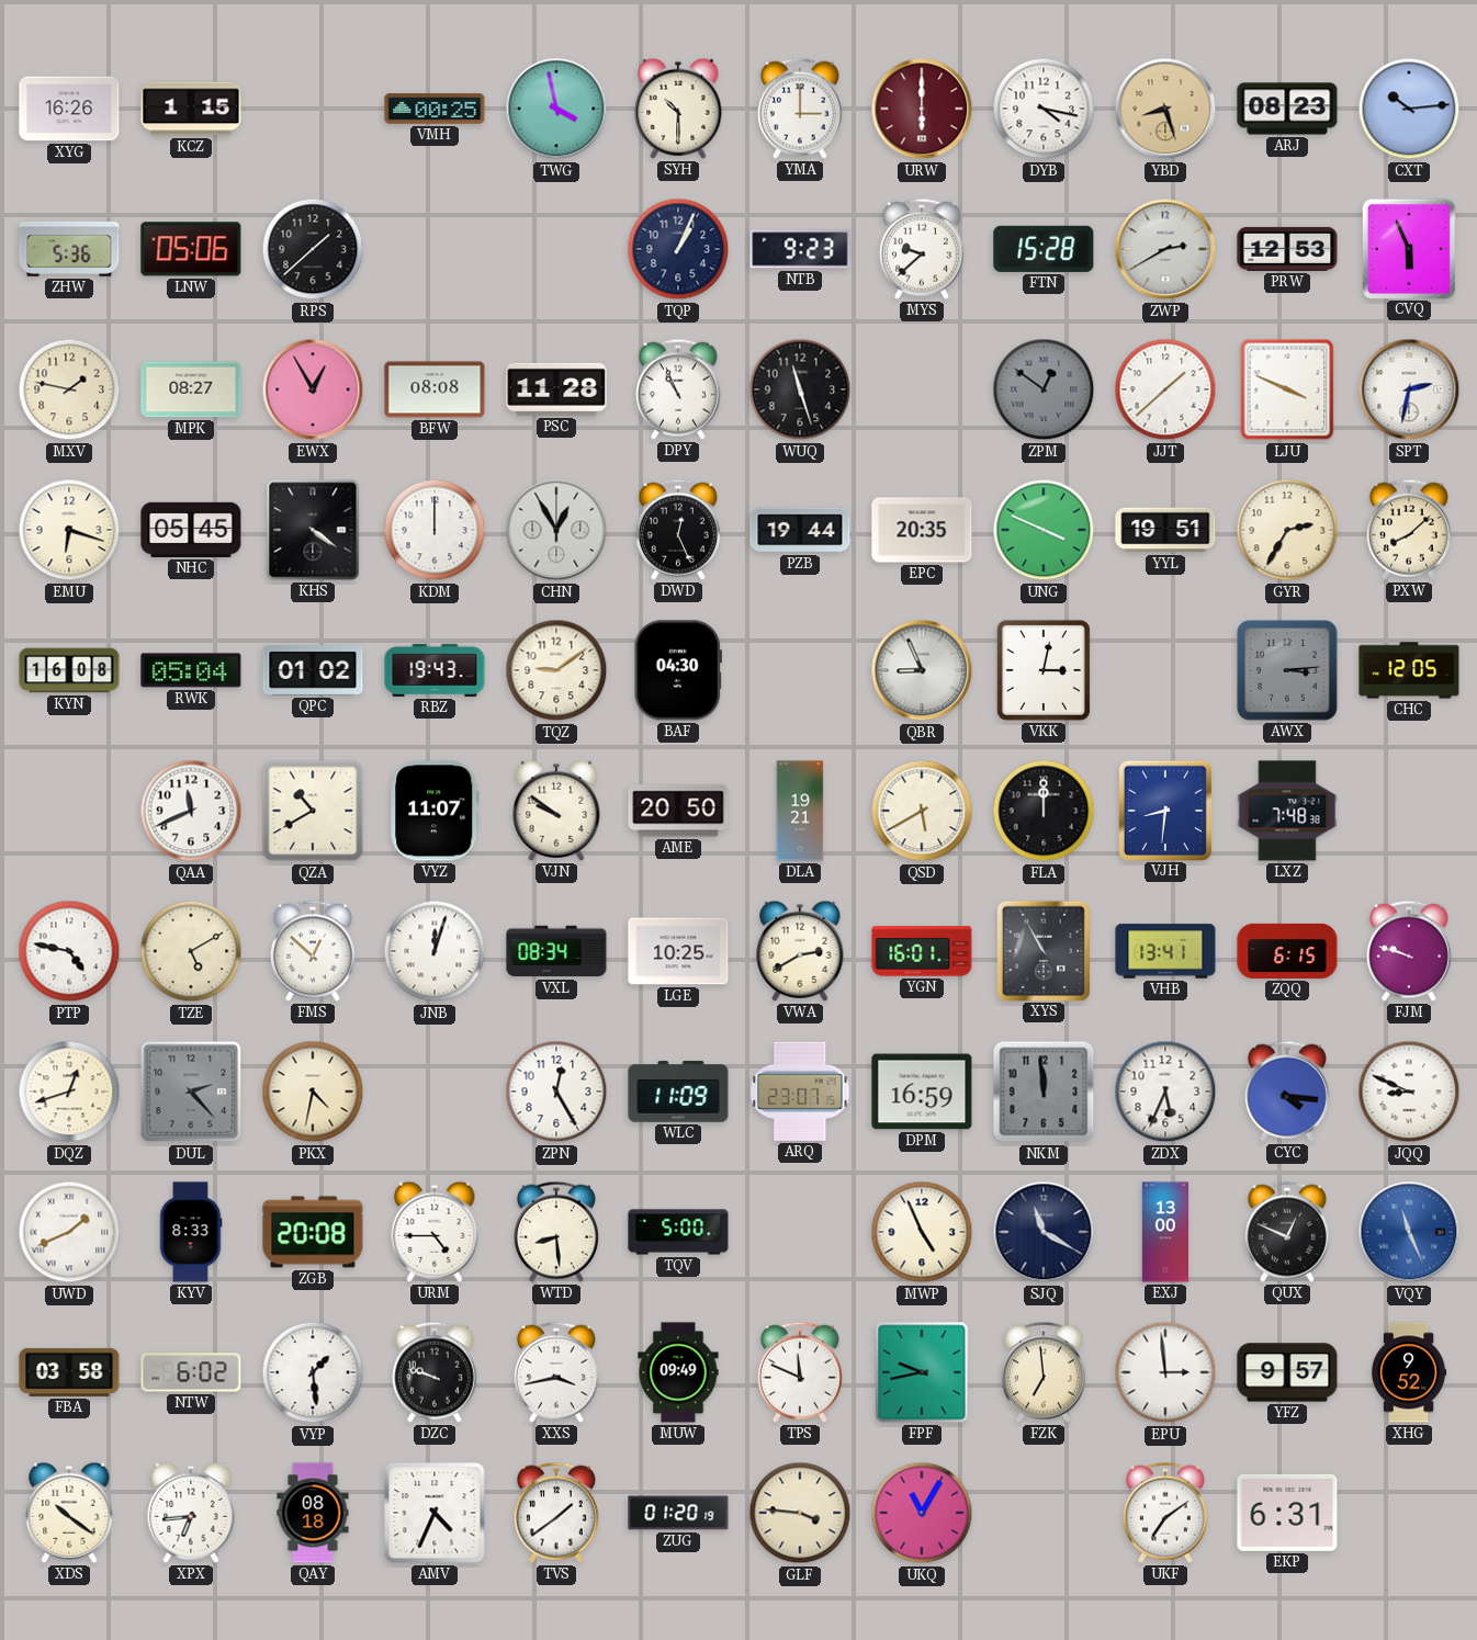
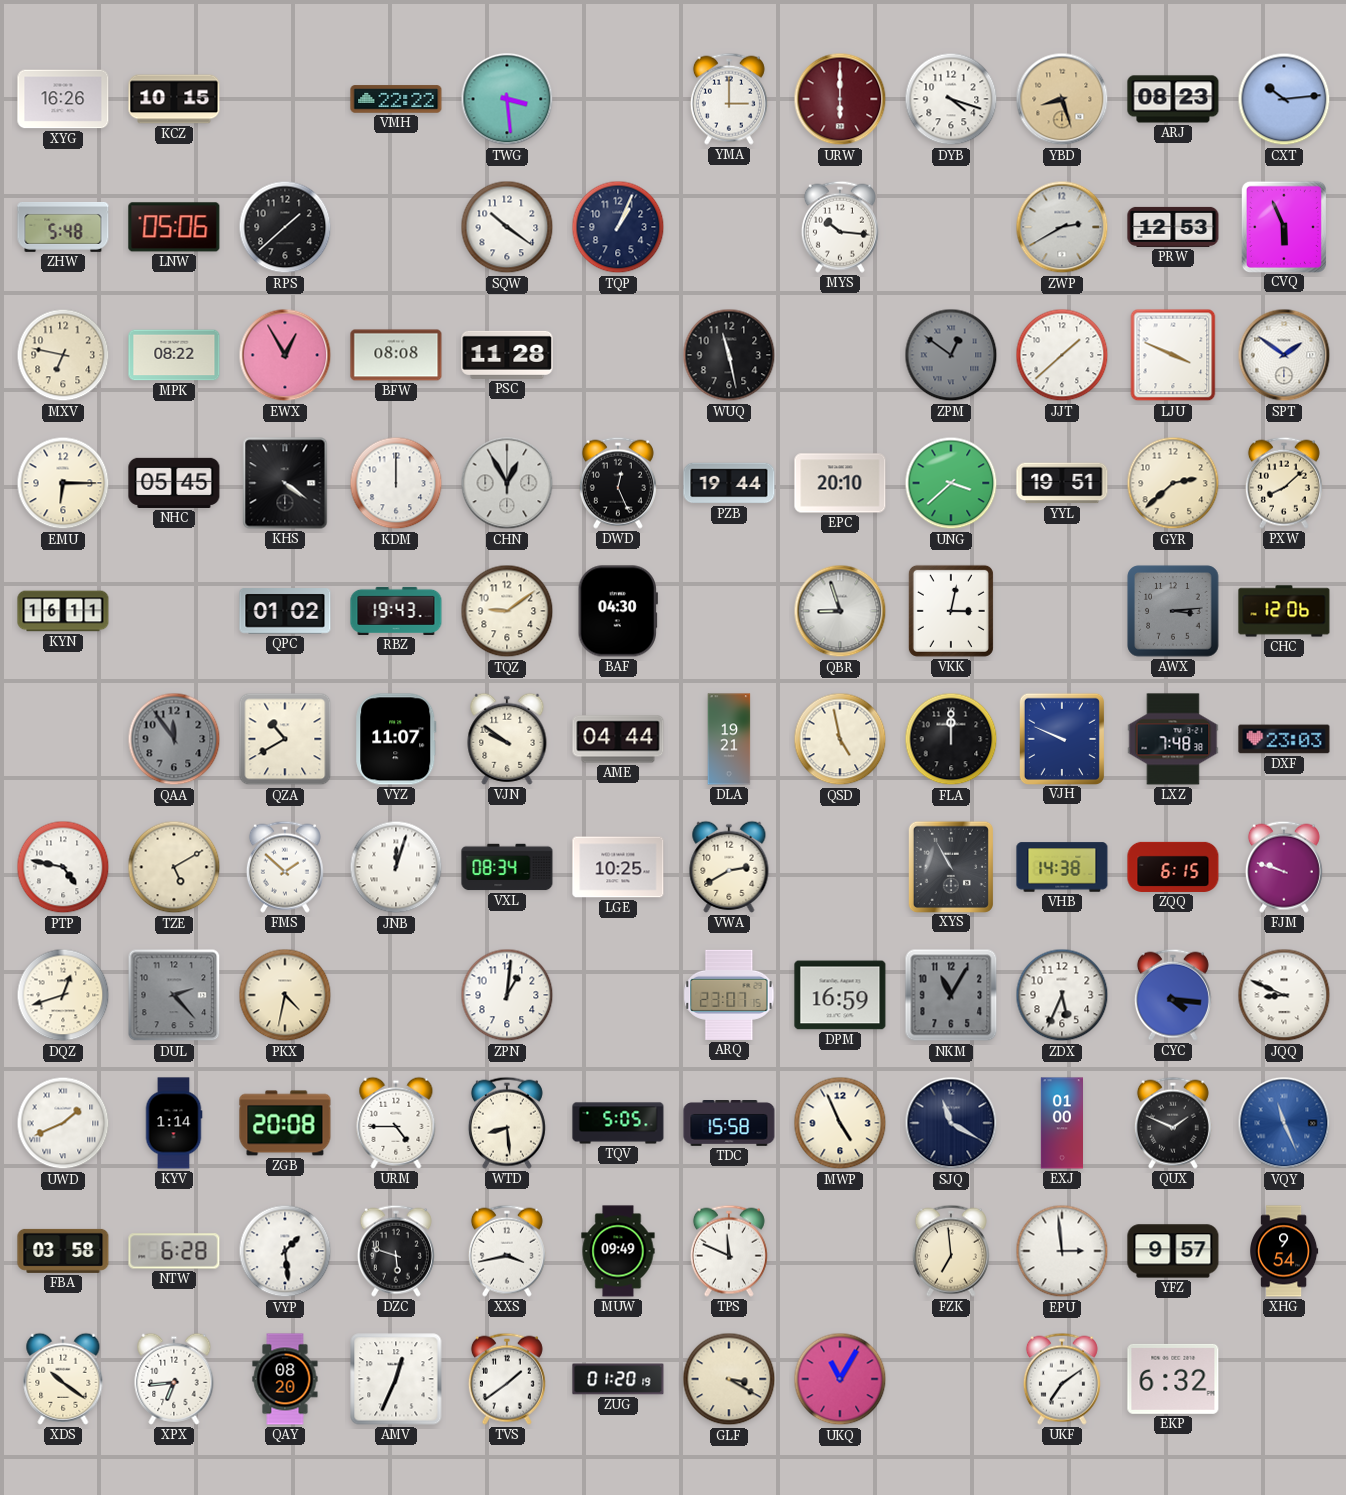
KCZ: 1:15 -> 10:15
VMH: 00:25 -> 22:22
TWG: 3:58 -> 3:29
SYH: 10:30 -> none
DYB: 4:17 -> 4:18
ZHW: 5:36 -> 5:48
SQW: none -> 10:21
NTB: 9:23 -> none
MYS: 9:38 -> 10:16
FTN: 15:28 -> none
MXV: 1:47 -> 6:47
MPK: 08:27 -> 08:22
DPY: 10:56 -> none
WUQ: 11:27 -> 11:28
SPT: 2:32 -> 1:51
EMU: 6:18 -> 6:15
EPC: 20:35 -> 20:10
UNG: 3:49 -> 3:38
GYR: 2:35 -> 2:38
KYN: 16:08 -> 16:11
RWK: 05:04 -> none
QBR: 8:56 -> 8:57
CHC: 12:05 -> 12:06
QAA: 11:41 -> 11:54
QAA dial: white -> grey
AME: 20:50 -> 04:44
QSD: 5:40 -> 4:58
VJH: 8:31 -> 9:49
DXF: none -> 23:03
FMS: 12:52 -> 1:52
YGN: 16:01 -> none
VHB: 13:41 -> 14:38
ZPN: 12:25 -> 1:01
WLC: 11:09 -> none
NKM: 11:59 -> 11:05
KYV: 8:33 -> 1:14
TQV: 5:00 -> 5:05
TDC: none -> 15:58
EXJ: 13:00 -> 01:00
QUX: 12:49 -> 1:49
NTW: 6:02 -> 6:28
DZC: 9:48 -> 5:48
FPF: 9:43 -> none
XHG: 9:52 -> 9:54
QAY: 08:18 -> 08:20
AMV: 4:34 -> 12:34
GLF: 3:46 -> 3:20
EKP: 6:31 -> 6:32
